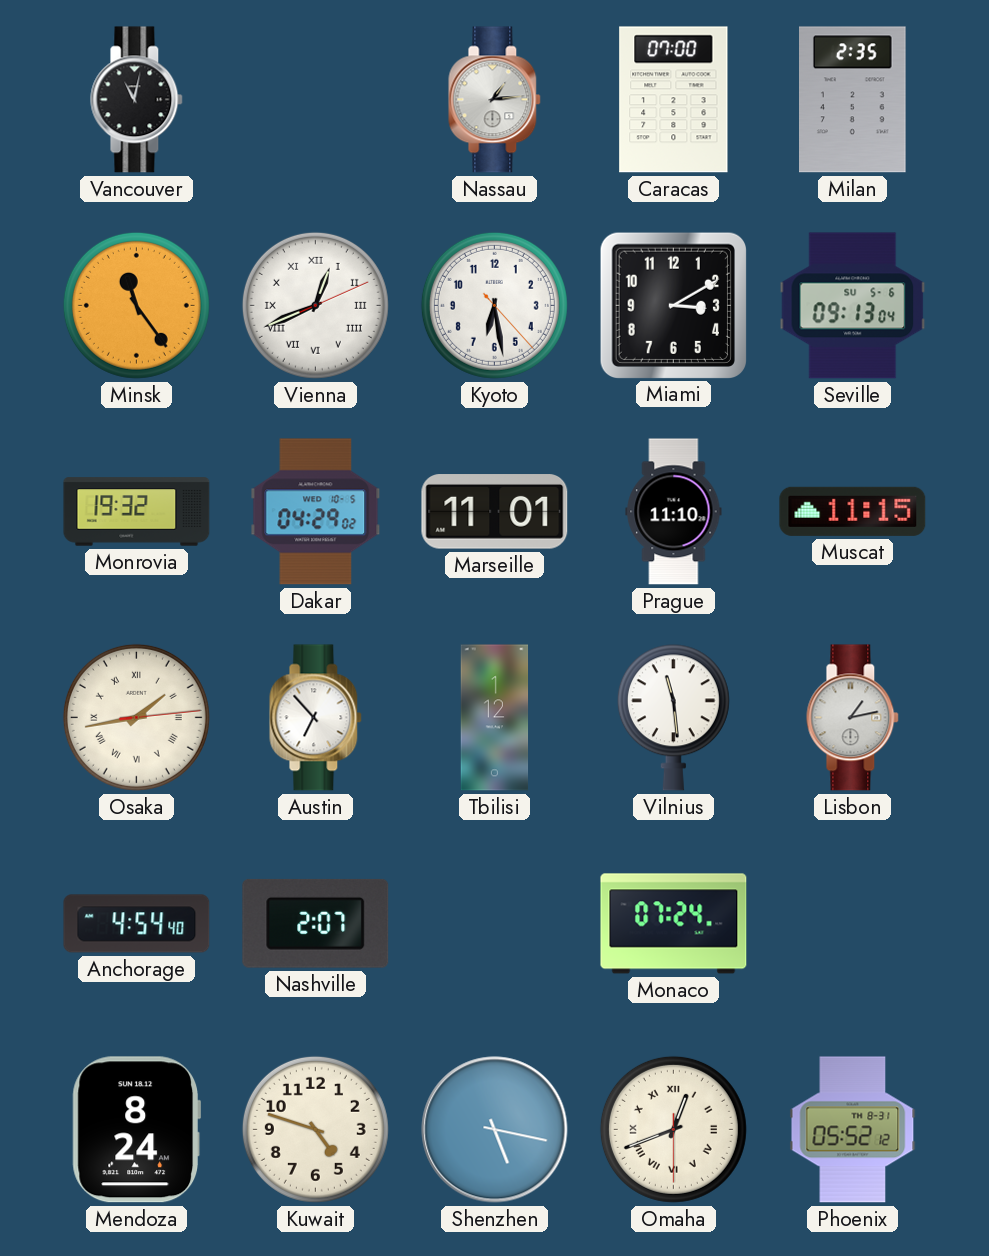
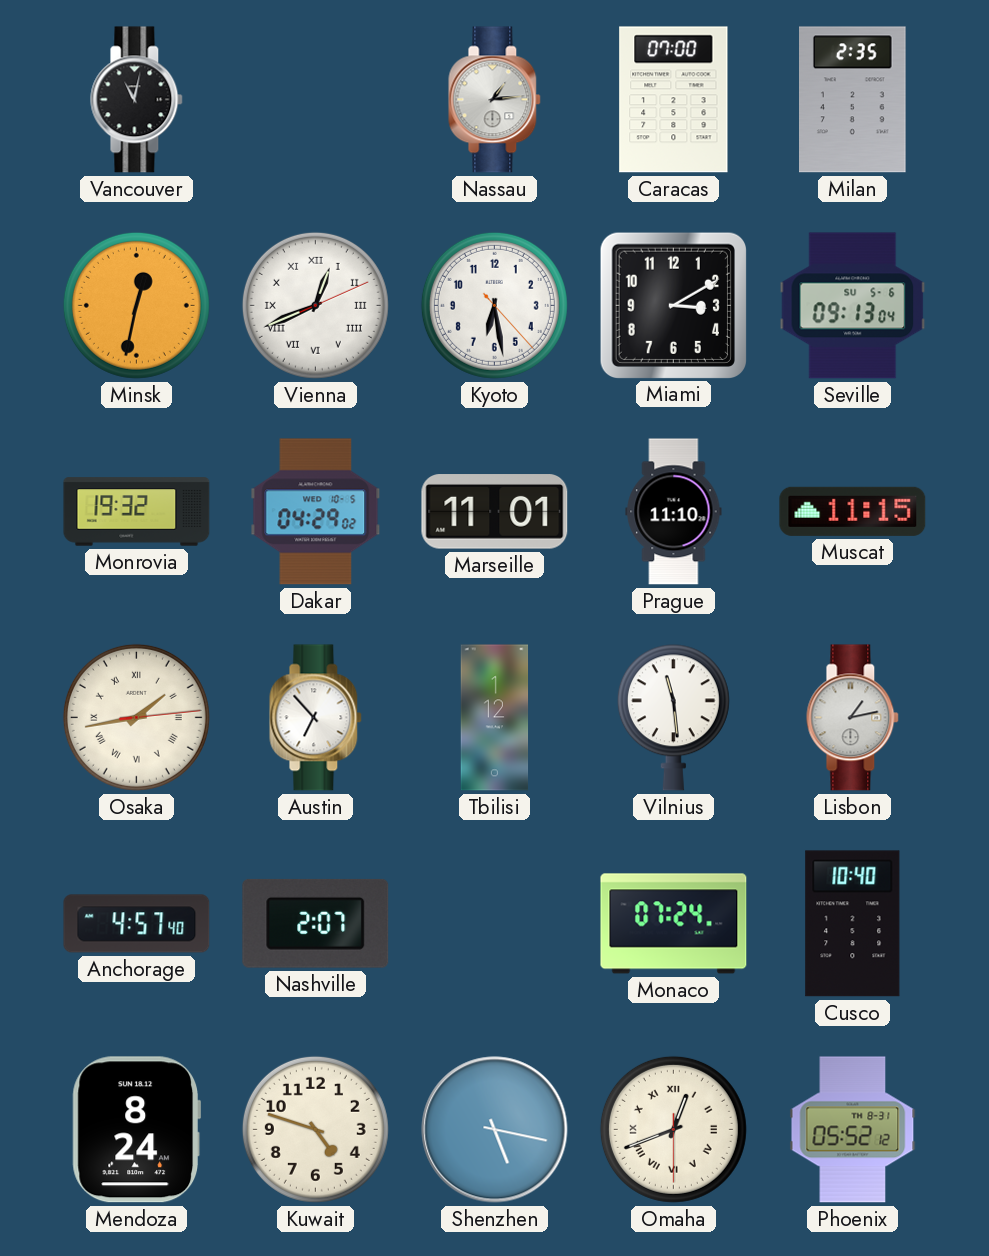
Minsk: 11:24 -> 12:32
Anchorage: 4:54 -> 4:57
Cusco: none -> 10:40
